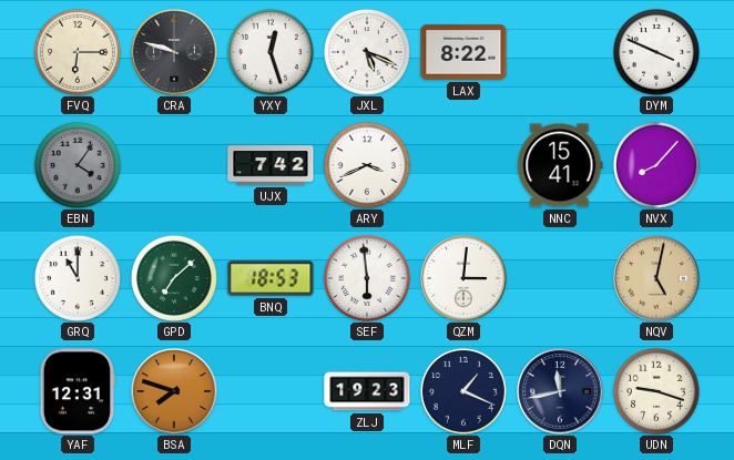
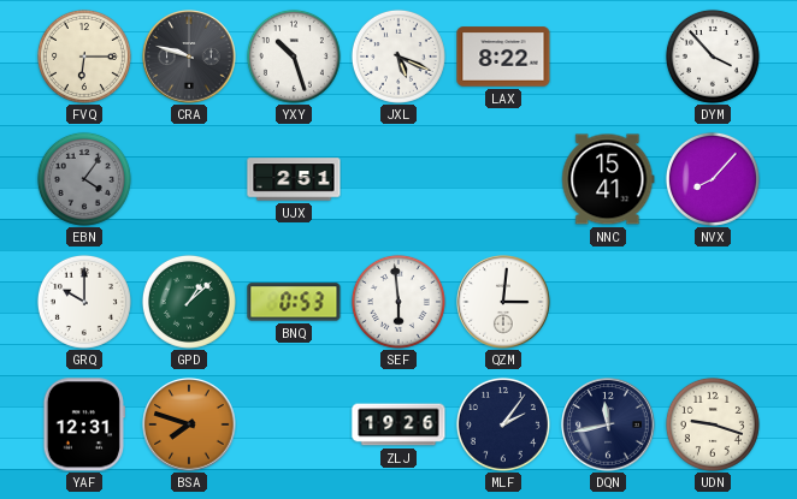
YXY: 12:27 -> 10:27
DYM: 3:49 -> 3:53
UJX: 7:42 -> 2:51
ARY: 3:41 -> none
GRQ: 11:00 -> 10:00
GPD: 7:08 -> 1:08
BNQ: 18:53 -> 0:53
NQV: 5:02 -> none
ZLJ: 19:23 -> 19:26
MLF: 1:19 -> 2:06
